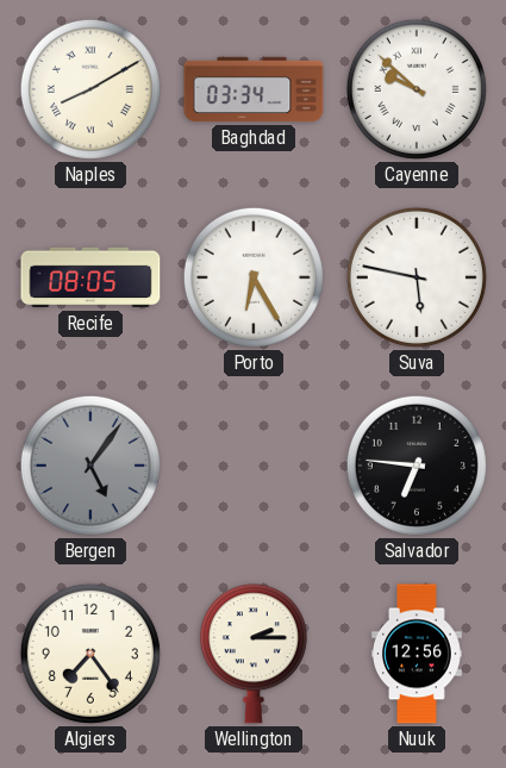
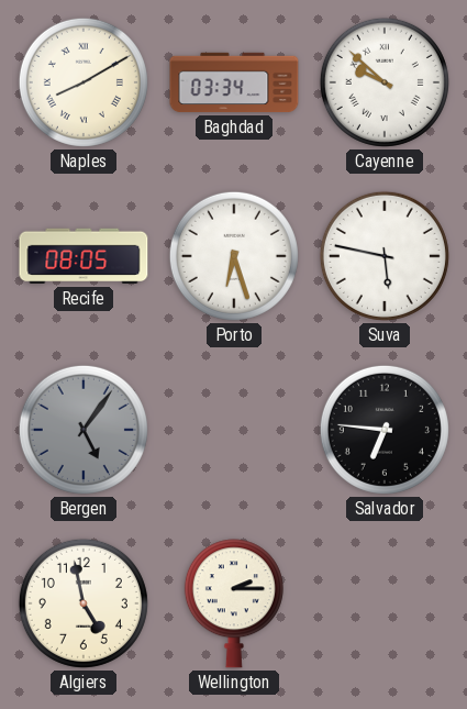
Porto: 6:25 -> 6:27
Algiers: 7:24 -> 4:58
Nuuk: 12:56 -> none
